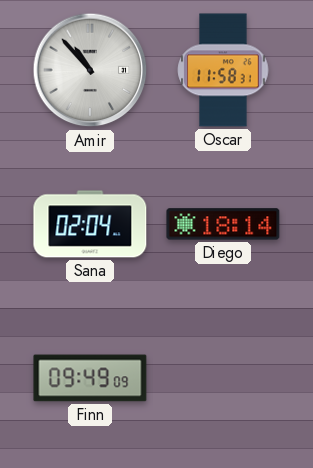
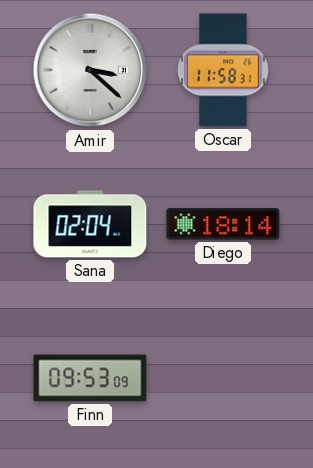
Amir: 10:53 -> 3:22
Finn: 09:49 -> 09:53
